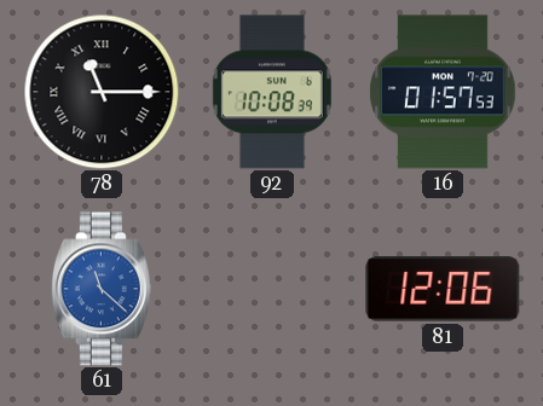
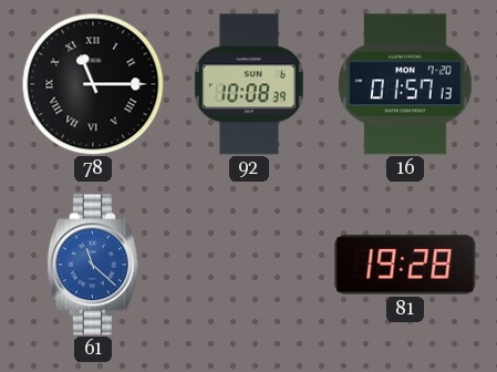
16: 01:57:53 -> 01:57:13
81: 12:06 -> 19:28
